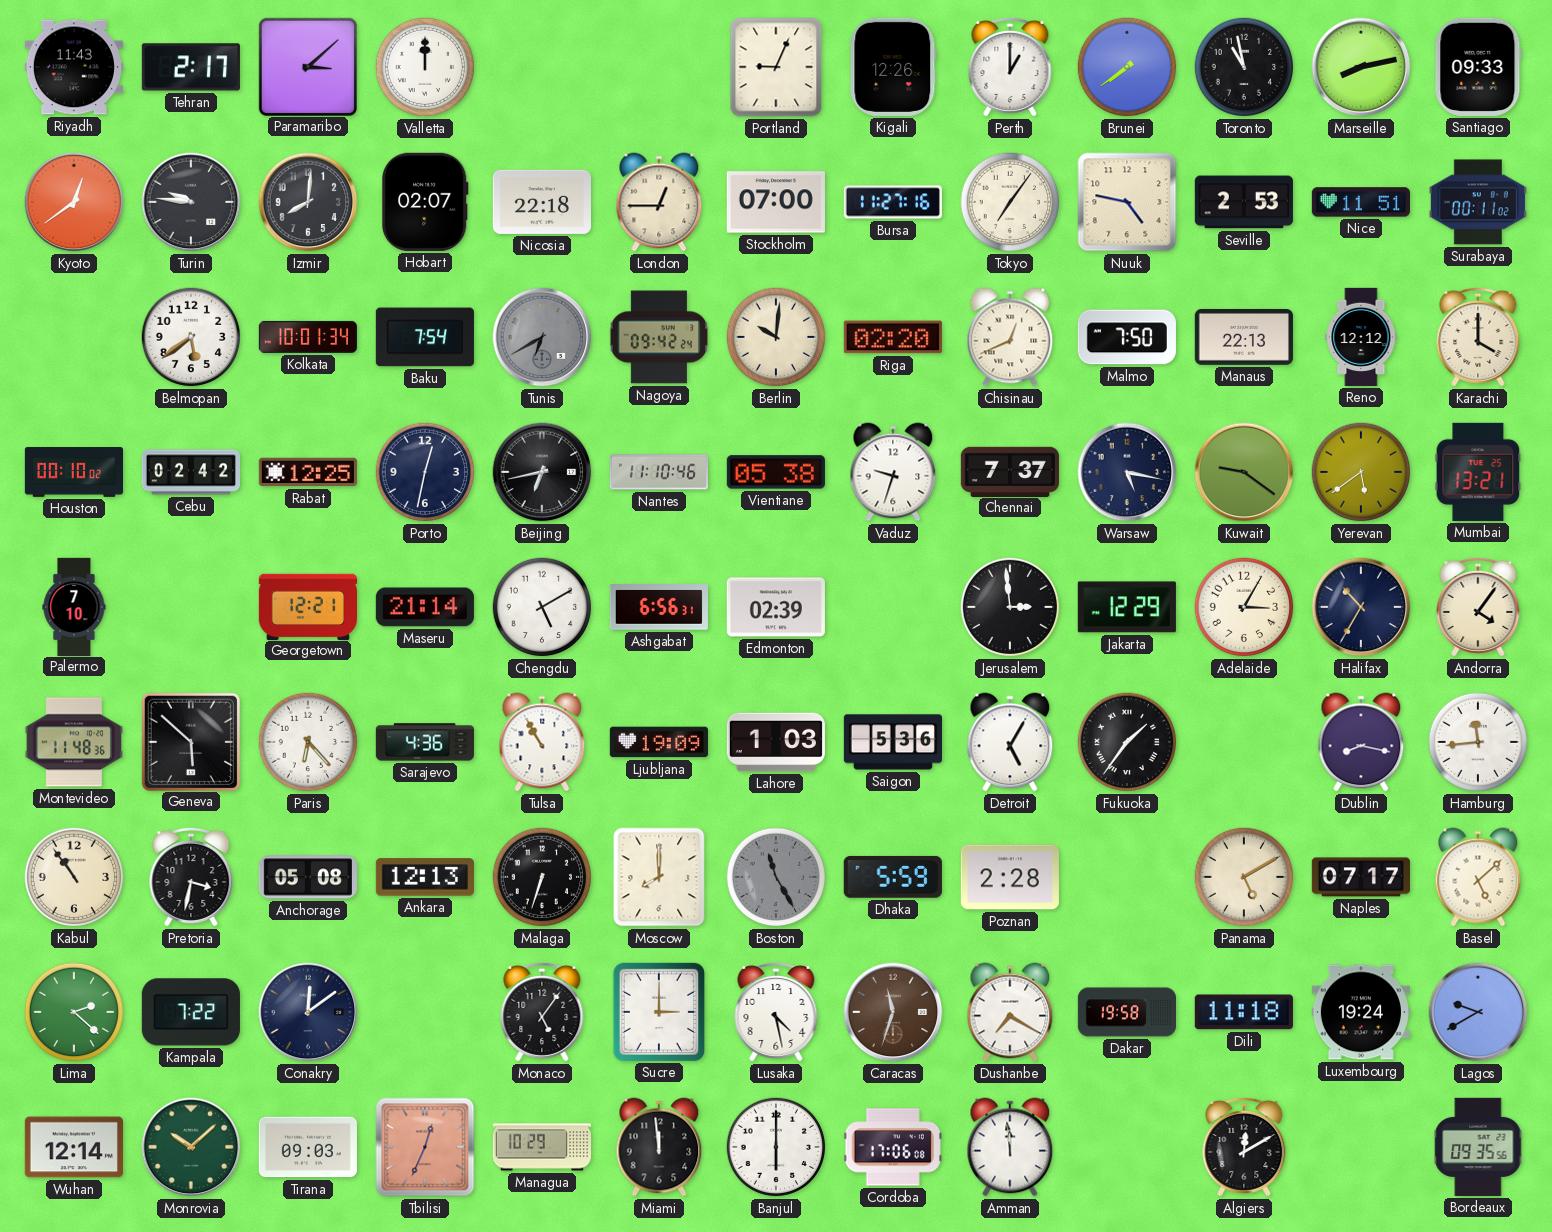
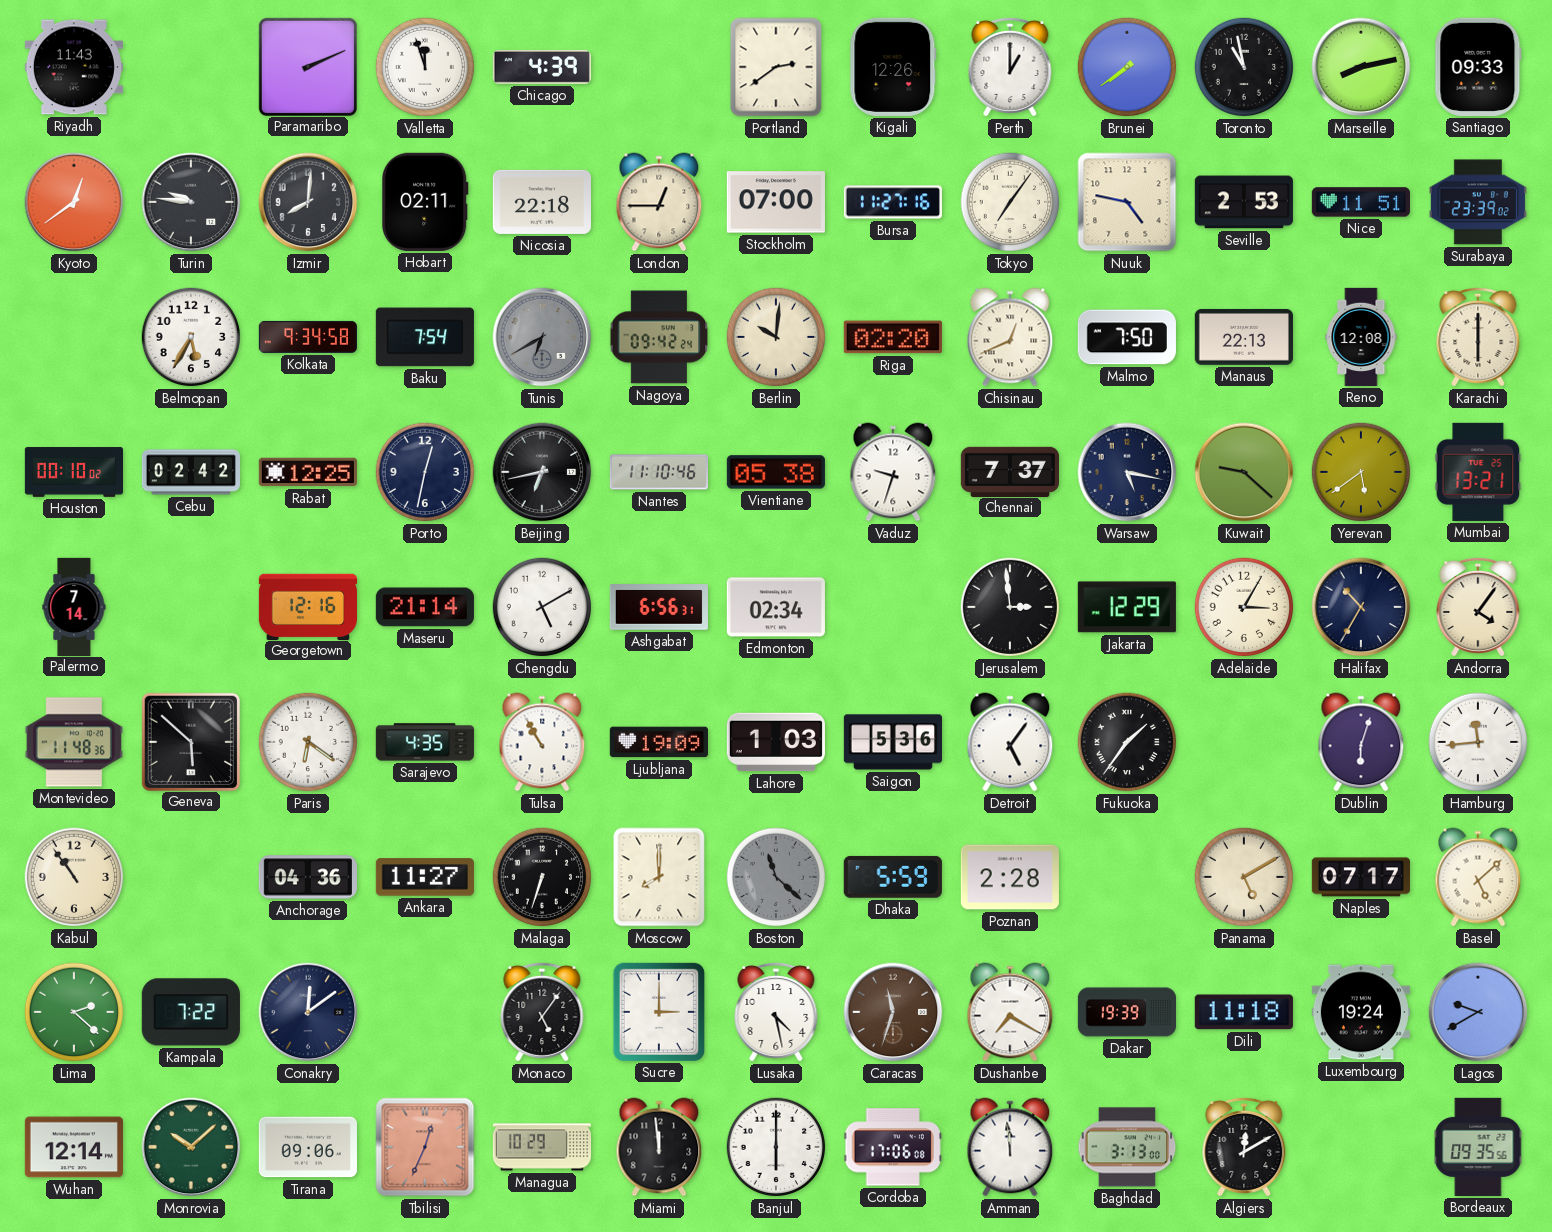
Tehran: 2:17 -> none
Paramaribo: 3:08 -> 2:11
Valletta: 12:00 -> 11:57
Chicago: none -> 4:39
Portland: 9:04 -> 2:39
Hobart: 02:07 -> 02:11
Surabaya: 00:11 -> 23:39
Belmopan: 5:39 -> 5:35
Kolkata: 10:01 -> 9:34
Reno: 12:12 -> 12:08
Karachi: 4:00 -> 6:00
Kuwait: 9:21 -> 9:22
Palermo: 7:10 -> 7:14
Georgetown: 12:21 -> 12:16
Edmonton: 02:39 -> 02:34
Paris: 6:23 -> 6:21
Sarajevo: 4:36 -> 4:35
Detroit: 5:05 -> 5:06
Dublin: 8:17 -> 6:03
Pretoria: 3:32 -> none
Anchorage: 05:08 -> 04:36
Ankara: 12:13 -> 11:27
Boston: 11:25 -> 11:22
Dakar: 19:58 -> 19:39
Tirana: 09:03 -> 09:06
Baghdad: none -> 3:13
